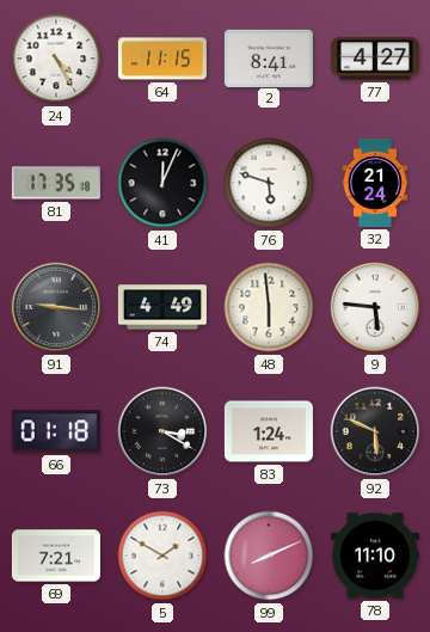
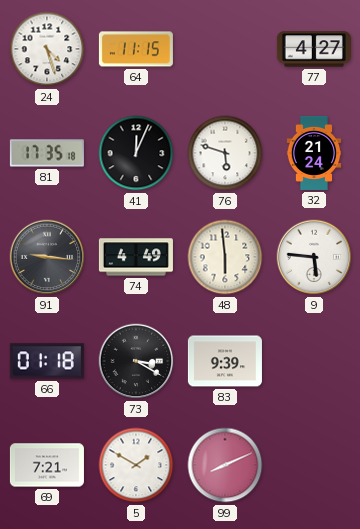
24: 4:25 -> 4:27
2: 8:41 -> none
83: 1:24 -> 9:39
92: 5:49 -> none
78: 11:10 -> none
